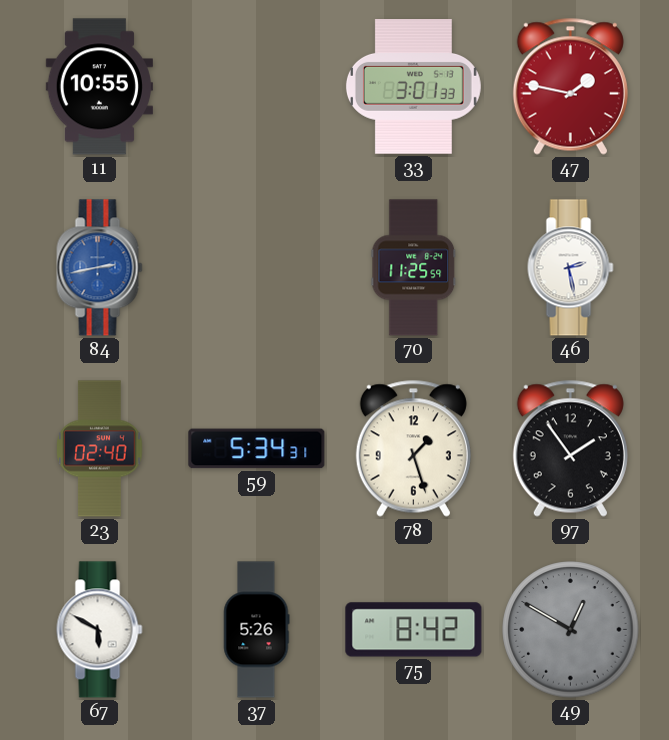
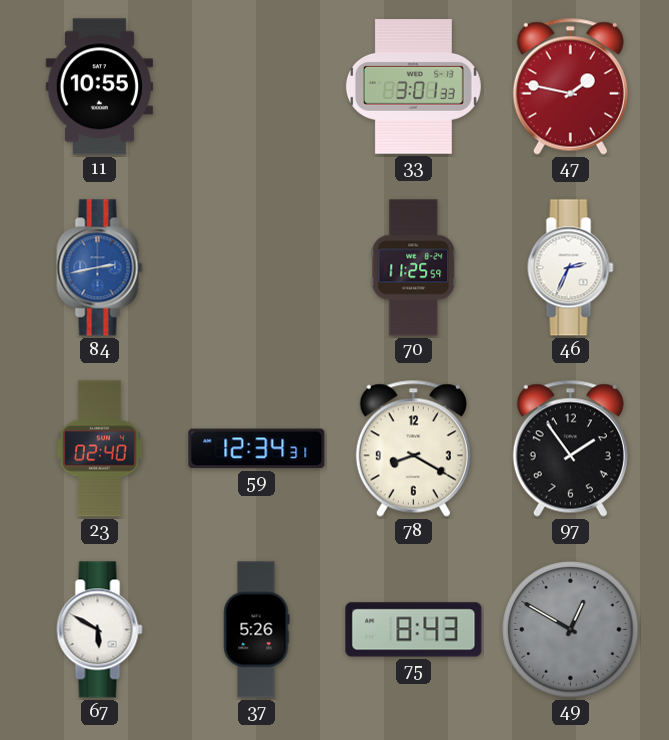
46: 2:28 -> 2:34
59: 5:34 -> 12:34
78: 1:27 -> 8:20
75: 8:42 -> 8:43
